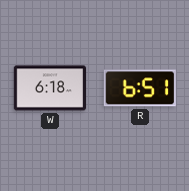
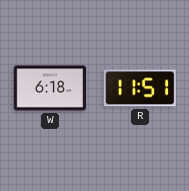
R: 6:51 -> 11:51
